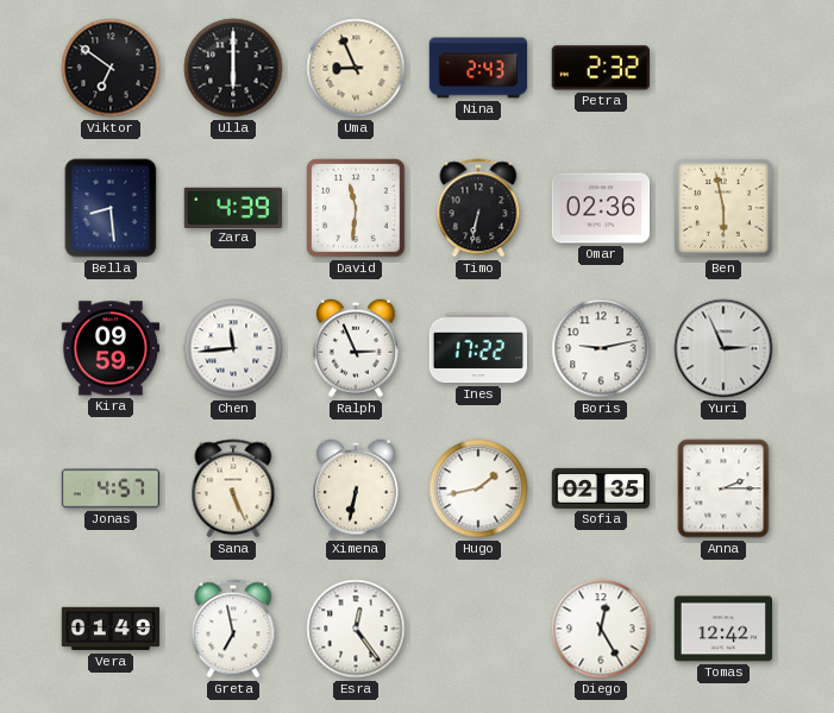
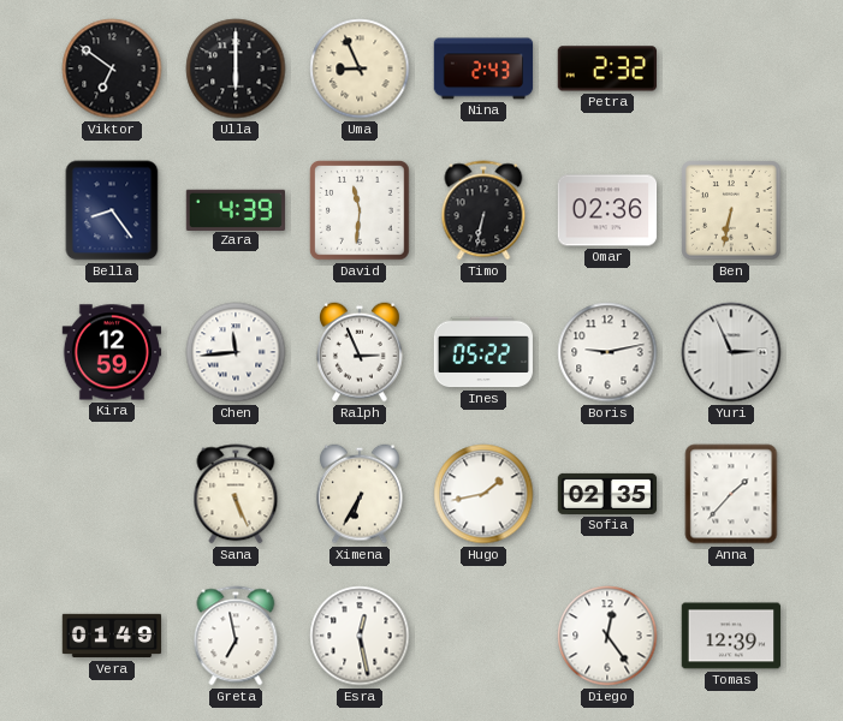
Bella: 8:29 -> 8:24
Ben: 5:58 -> 6:32
Kira: 09:59 -> 12:59
Ines: 17:22 -> 05:22
Jonas: 4:57 -> none
Ximena: 6:32 -> 6:35
Anna: 2:15 -> 1:37
Esra: 12:24 -> 12:28
Diego: 12:25 -> 12:24
Tomas: 12:42 -> 12:39
